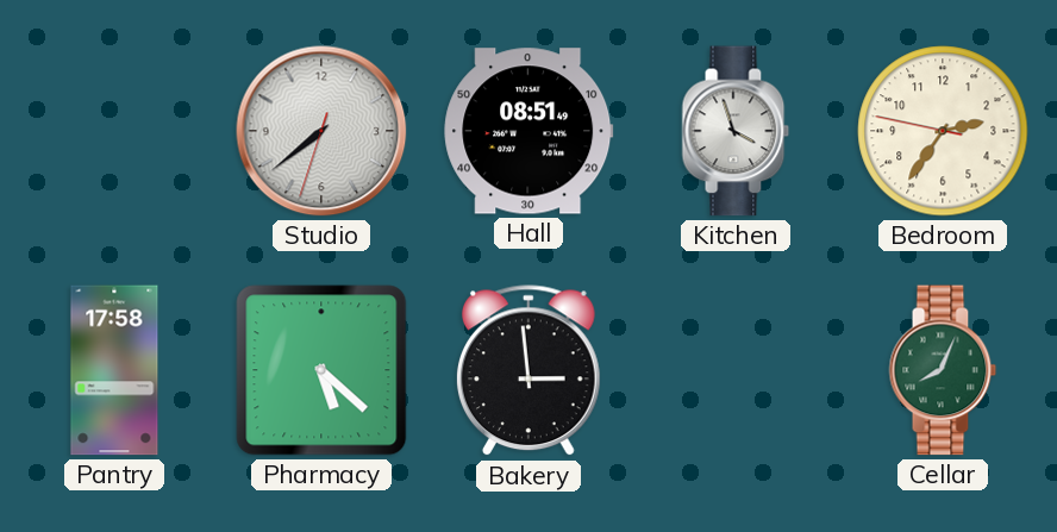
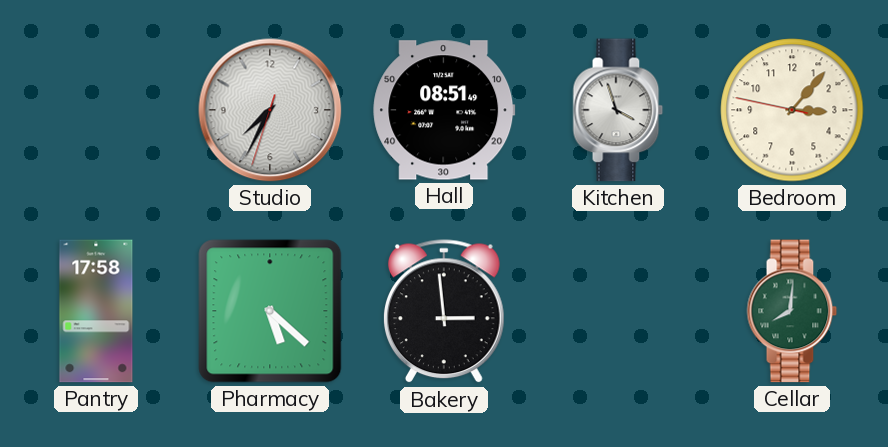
Studio: 7:38 -> 7:34
Bedroom: 2:35 -> 3:06
Cellar: 8:04 -> 8:01
